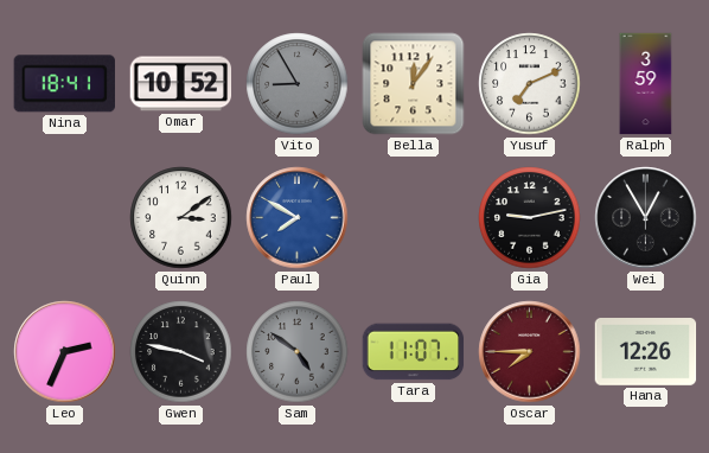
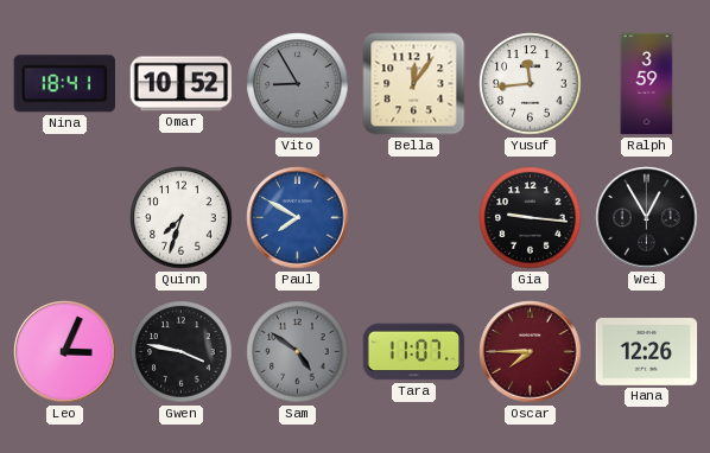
Yusuf: 7:11 -> 11:44
Quinn: 3:09 -> 7:33
Gia: 9:13 -> 9:16
Leo: 2:34 -> 3:04
